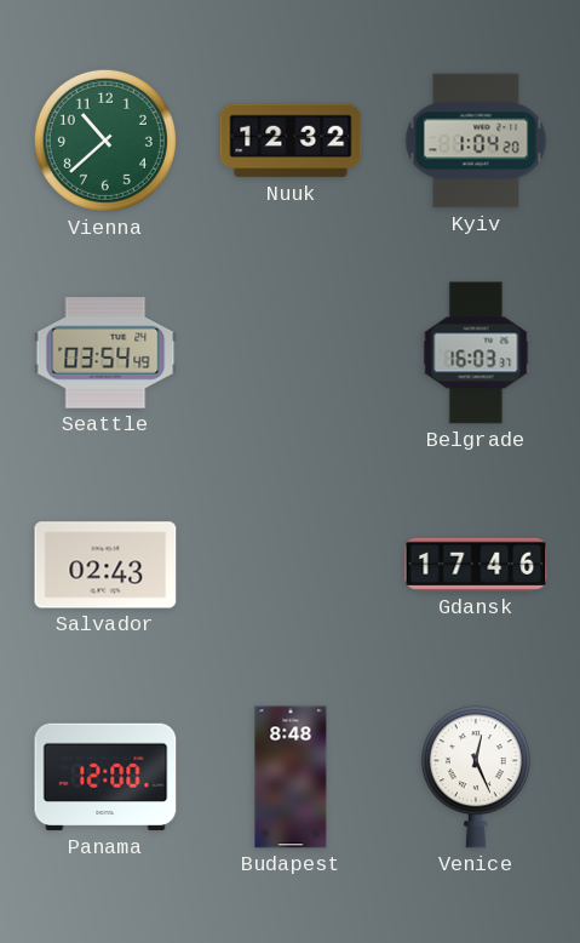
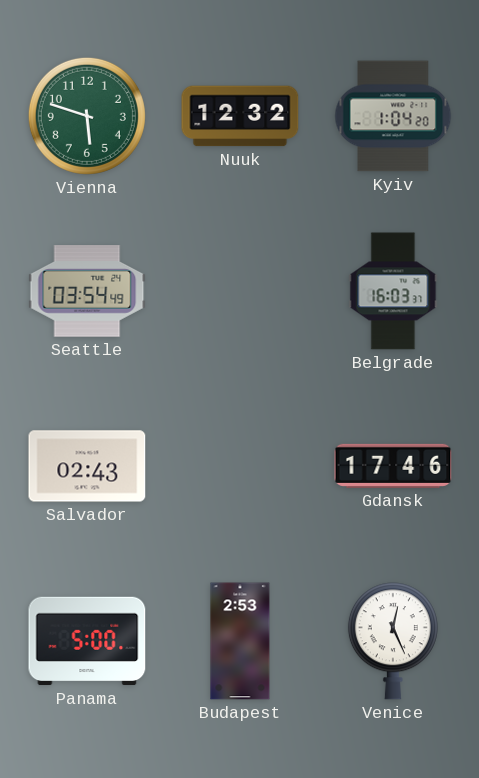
Vienna: 10:38 -> 5:48
Panama: 12:00 -> 5:00
Budapest: 8:48 -> 2:53
